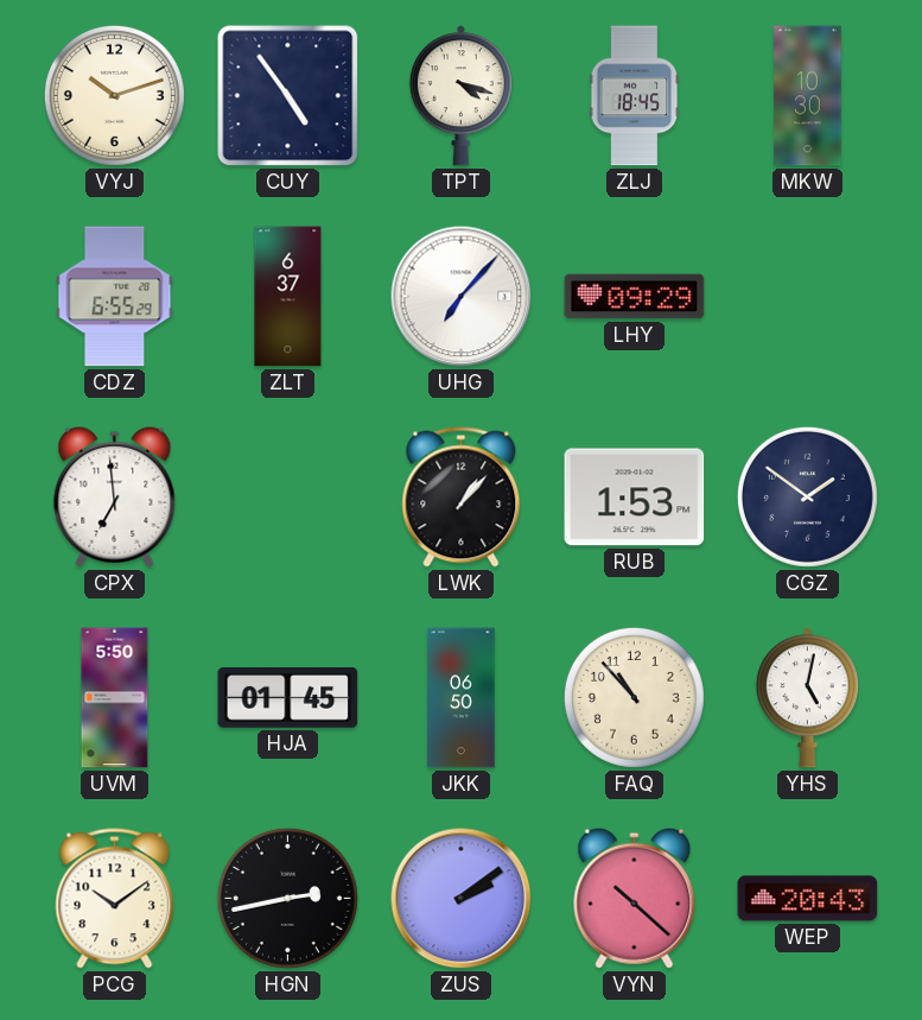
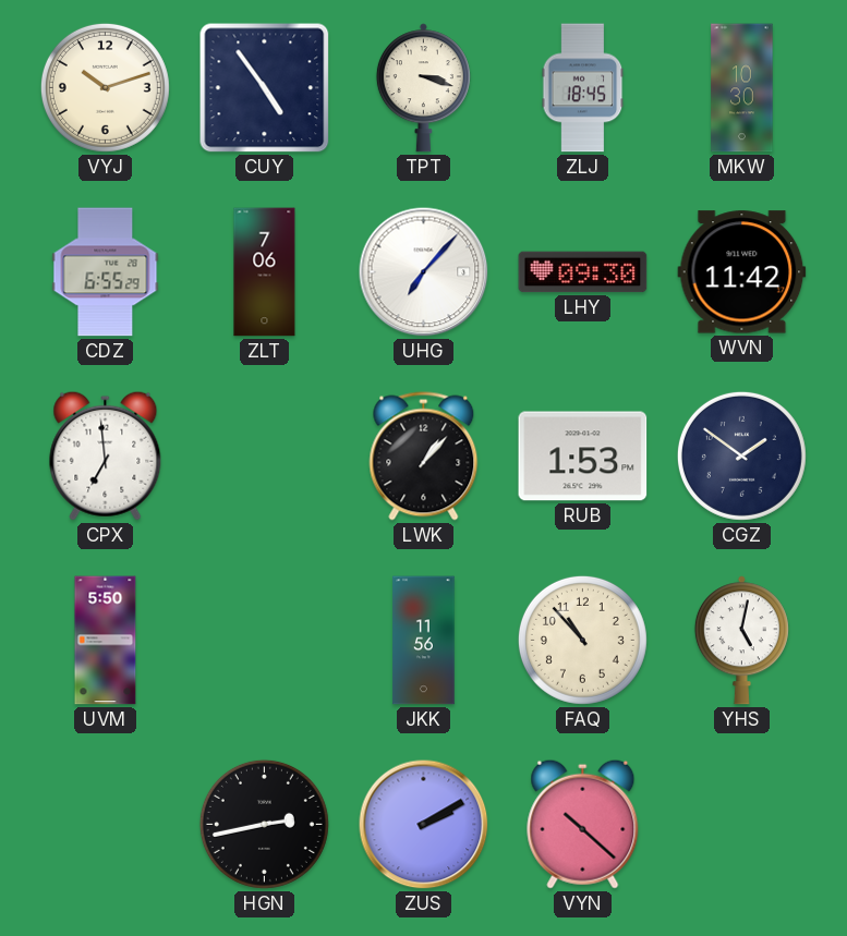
TPT: 4:18 -> 3:18
ZLT: 6:37 -> 7:06
LHY: 09:29 -> 09:30
WVN: none -> 11:42
HJA: 01:45 -> none
JKK: 06:50 -> 11:56
PCG: 10:09 -> none
ZUS: 2:09 -> 2:10
WEP: 20:43 -> none
